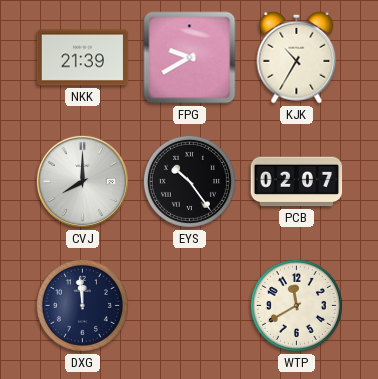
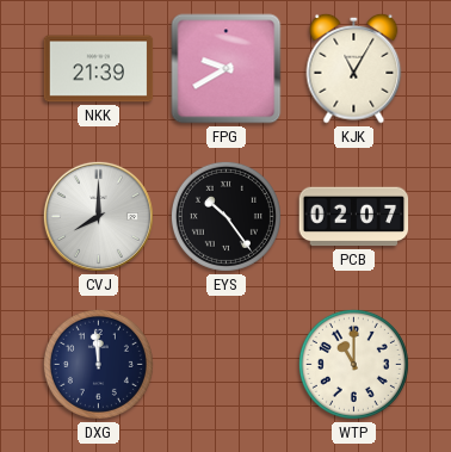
KJK: 10:35 -> 11:05
WTP: 11:40 -> 11:00
